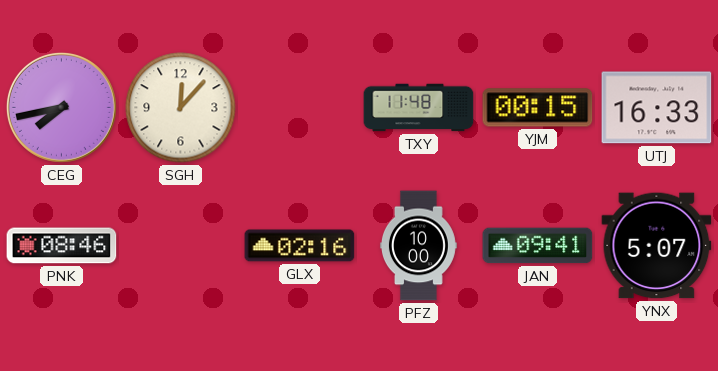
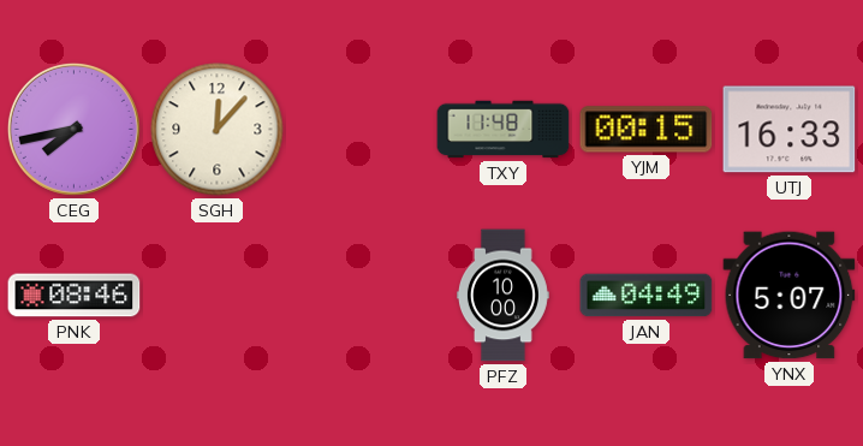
GLX: 02:16 -> none
JAN: 09:41 -> 04:49
